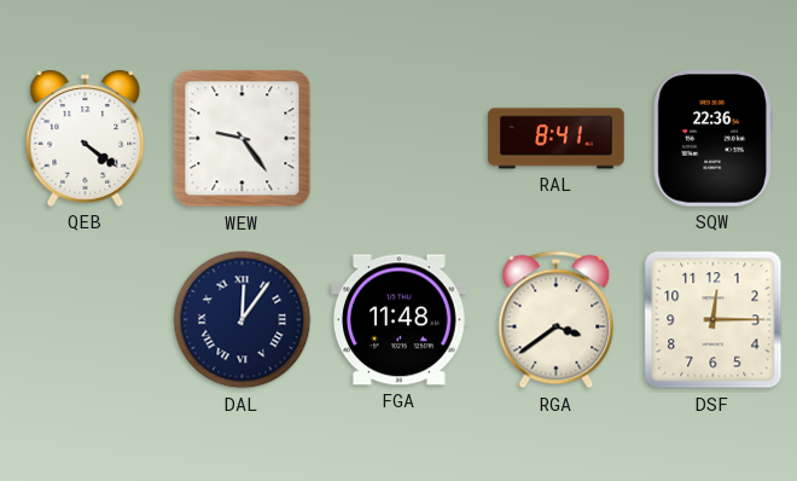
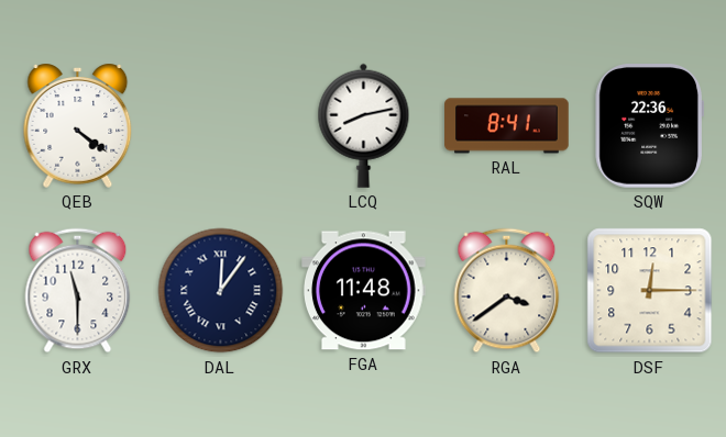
WEW: 9:24 -> none
LCQ: none -> 8:13
GRX: none -> 11:30
